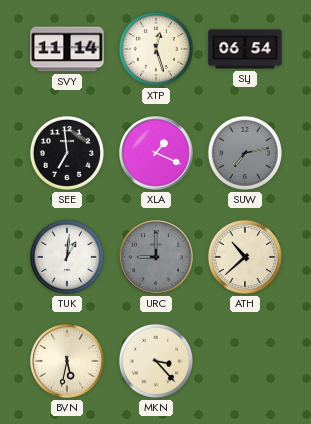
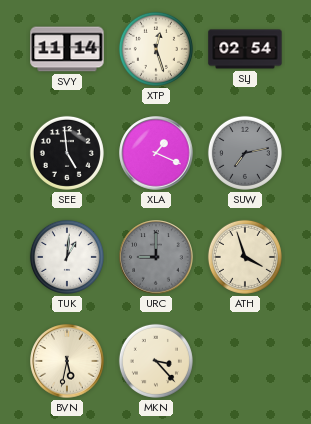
SLJ: 06:54 -> 02:54
SEE: 6:59 -> 4:59
ATH: 10:38 -> 3:57
